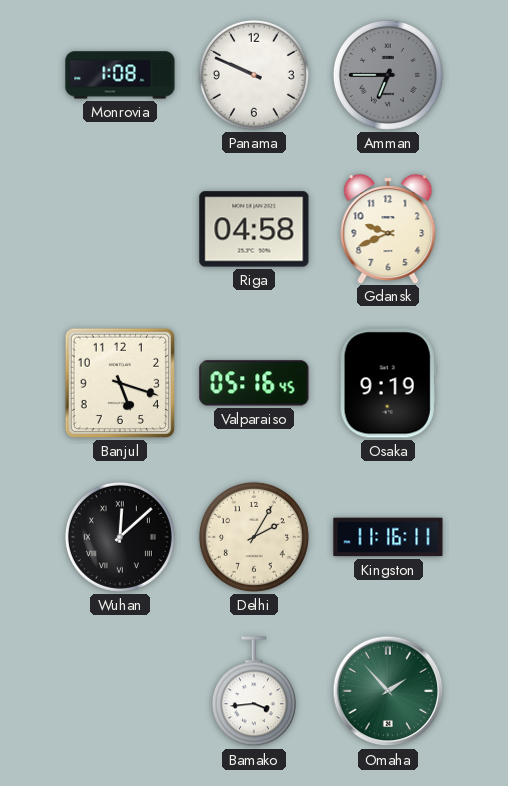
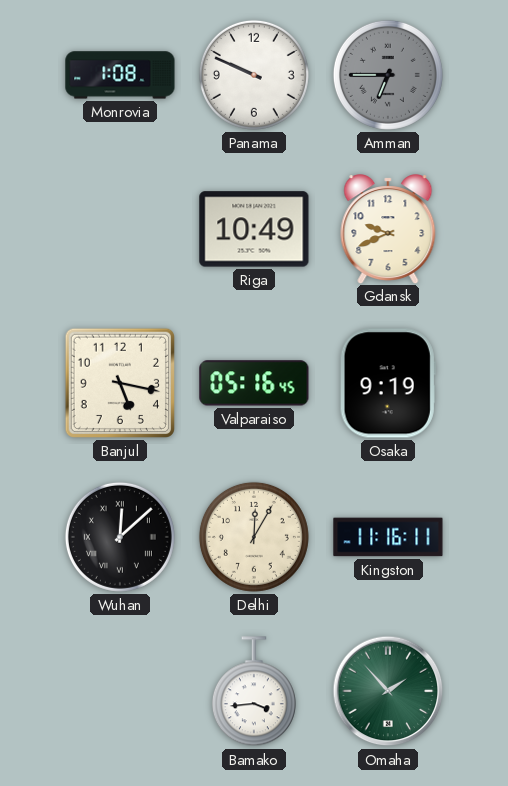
Riga: 04:58 -> 10:49
Banjul: 5:18 -> 5:17
Delhi: 2:05 -> 12:05
